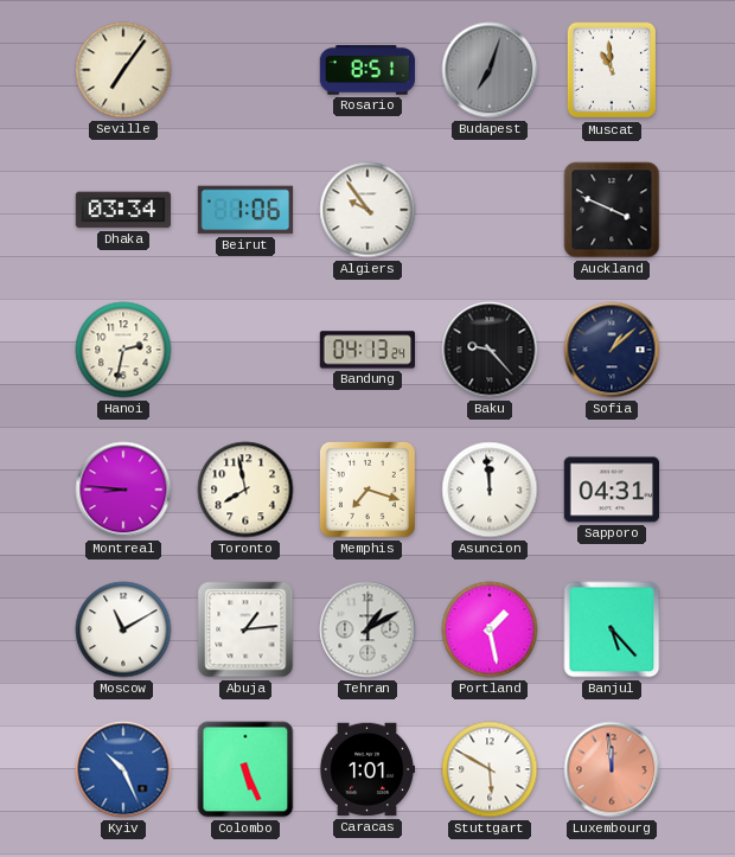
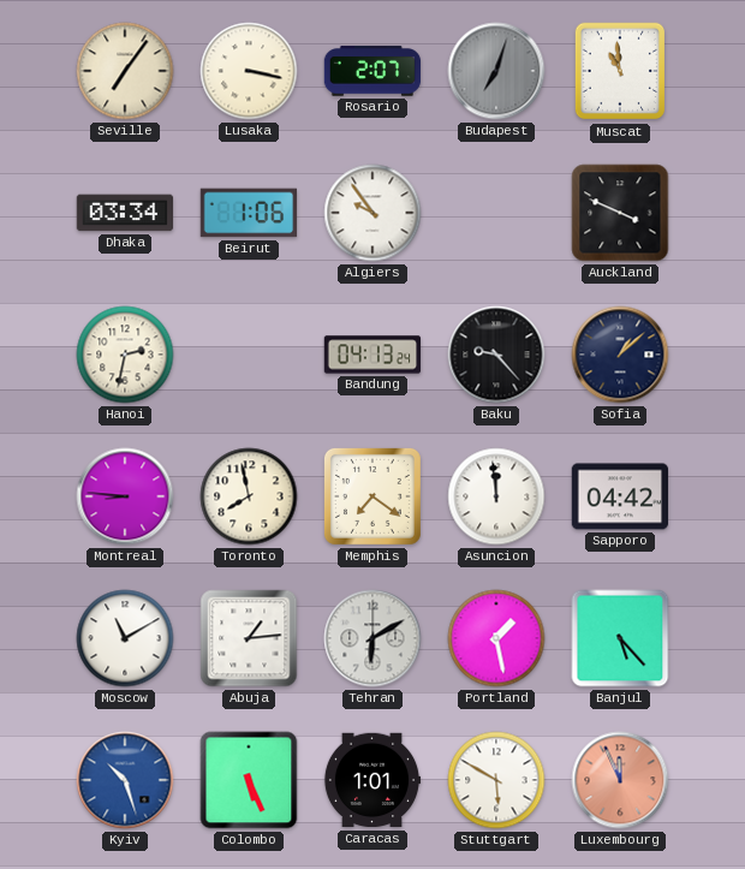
Lusaka: none -> 3:17
Rosario: 8:51 -> 2:07
Memphis: 7:18 -> 7:21
Sapporo: 04:31 -> 04:42
Tehran: 1:10 -> 6:10
Kyiv: 10:26 -> 10:27
Luxembourg: 11:59 -> 11:56
